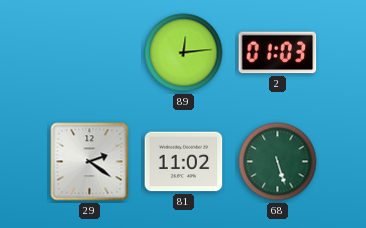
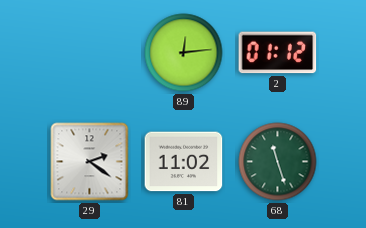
2: 01:03 -> 01:12
68: 5:27 -> 11:27
